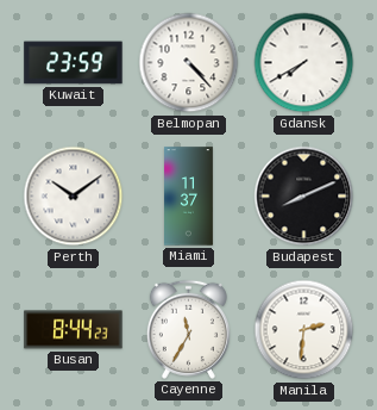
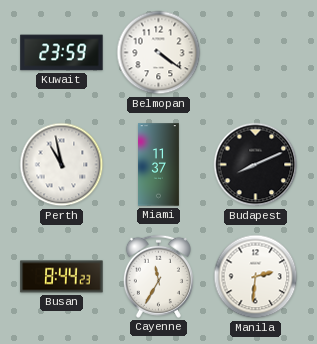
Belmopan: 4:23 -> 4:21
Gdansk: 7:40 -> none
Perth: 10:09 -> 10:58
